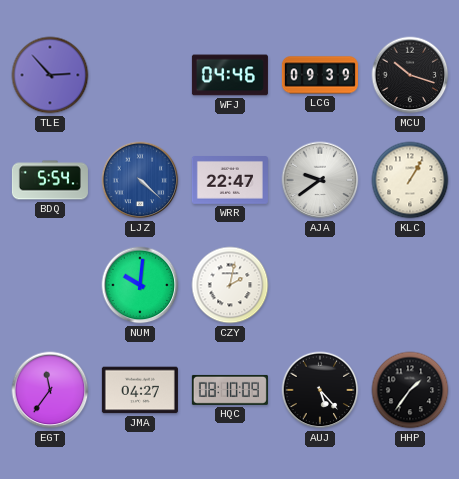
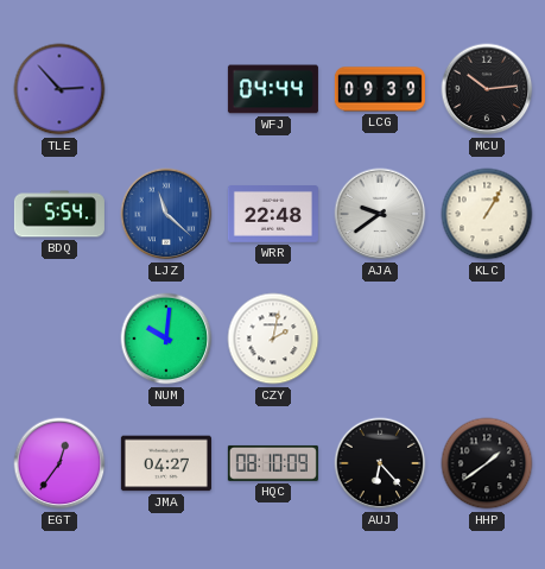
WFJ: 04:46 -> 04:44
MCU: 10:18 -> 10:14
LJZ: 4:22 -> 11:22
WRR: 22:47 -> 22:48
EGT: 11:36 -> 12:36
AUJ: 5:23 -> 6:23
HHP: 1:36 -> 1:39
